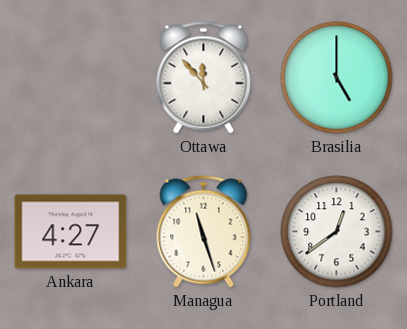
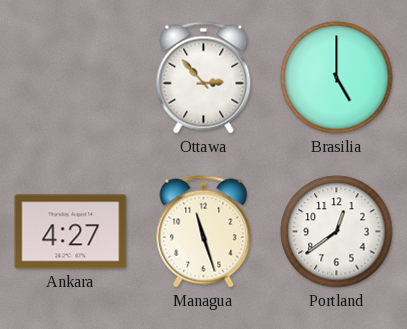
Ottawa: 11:53 -> 2:53
